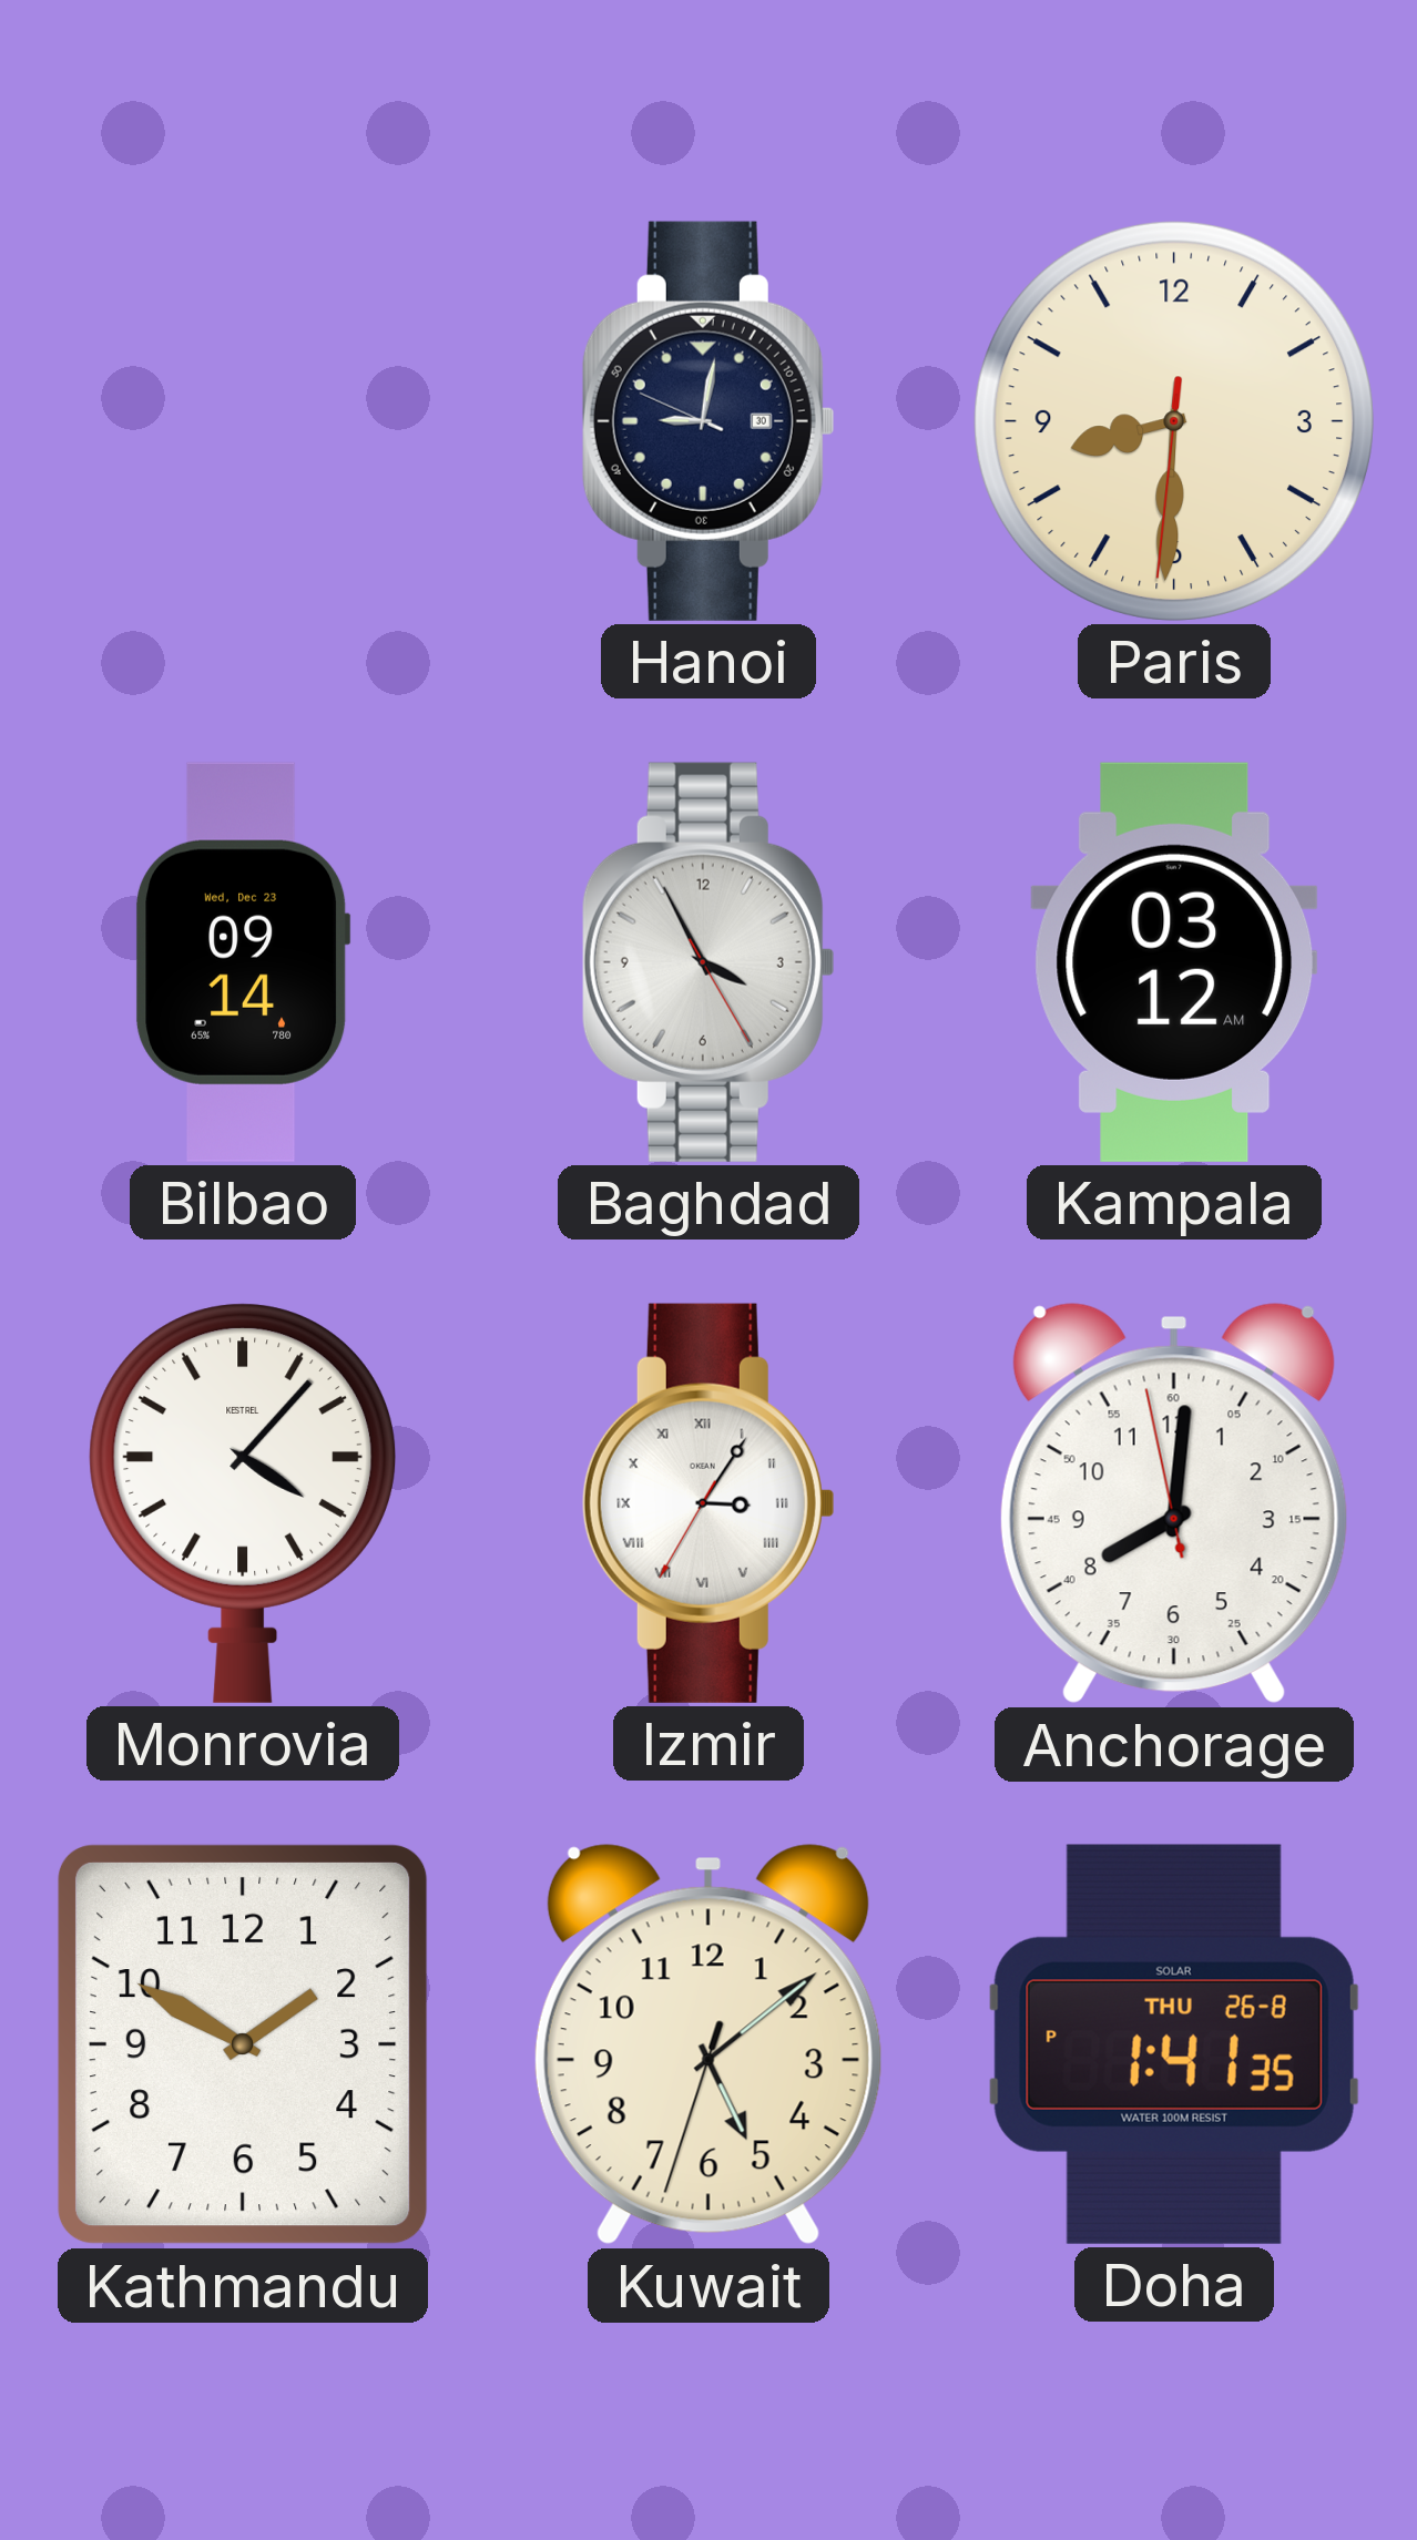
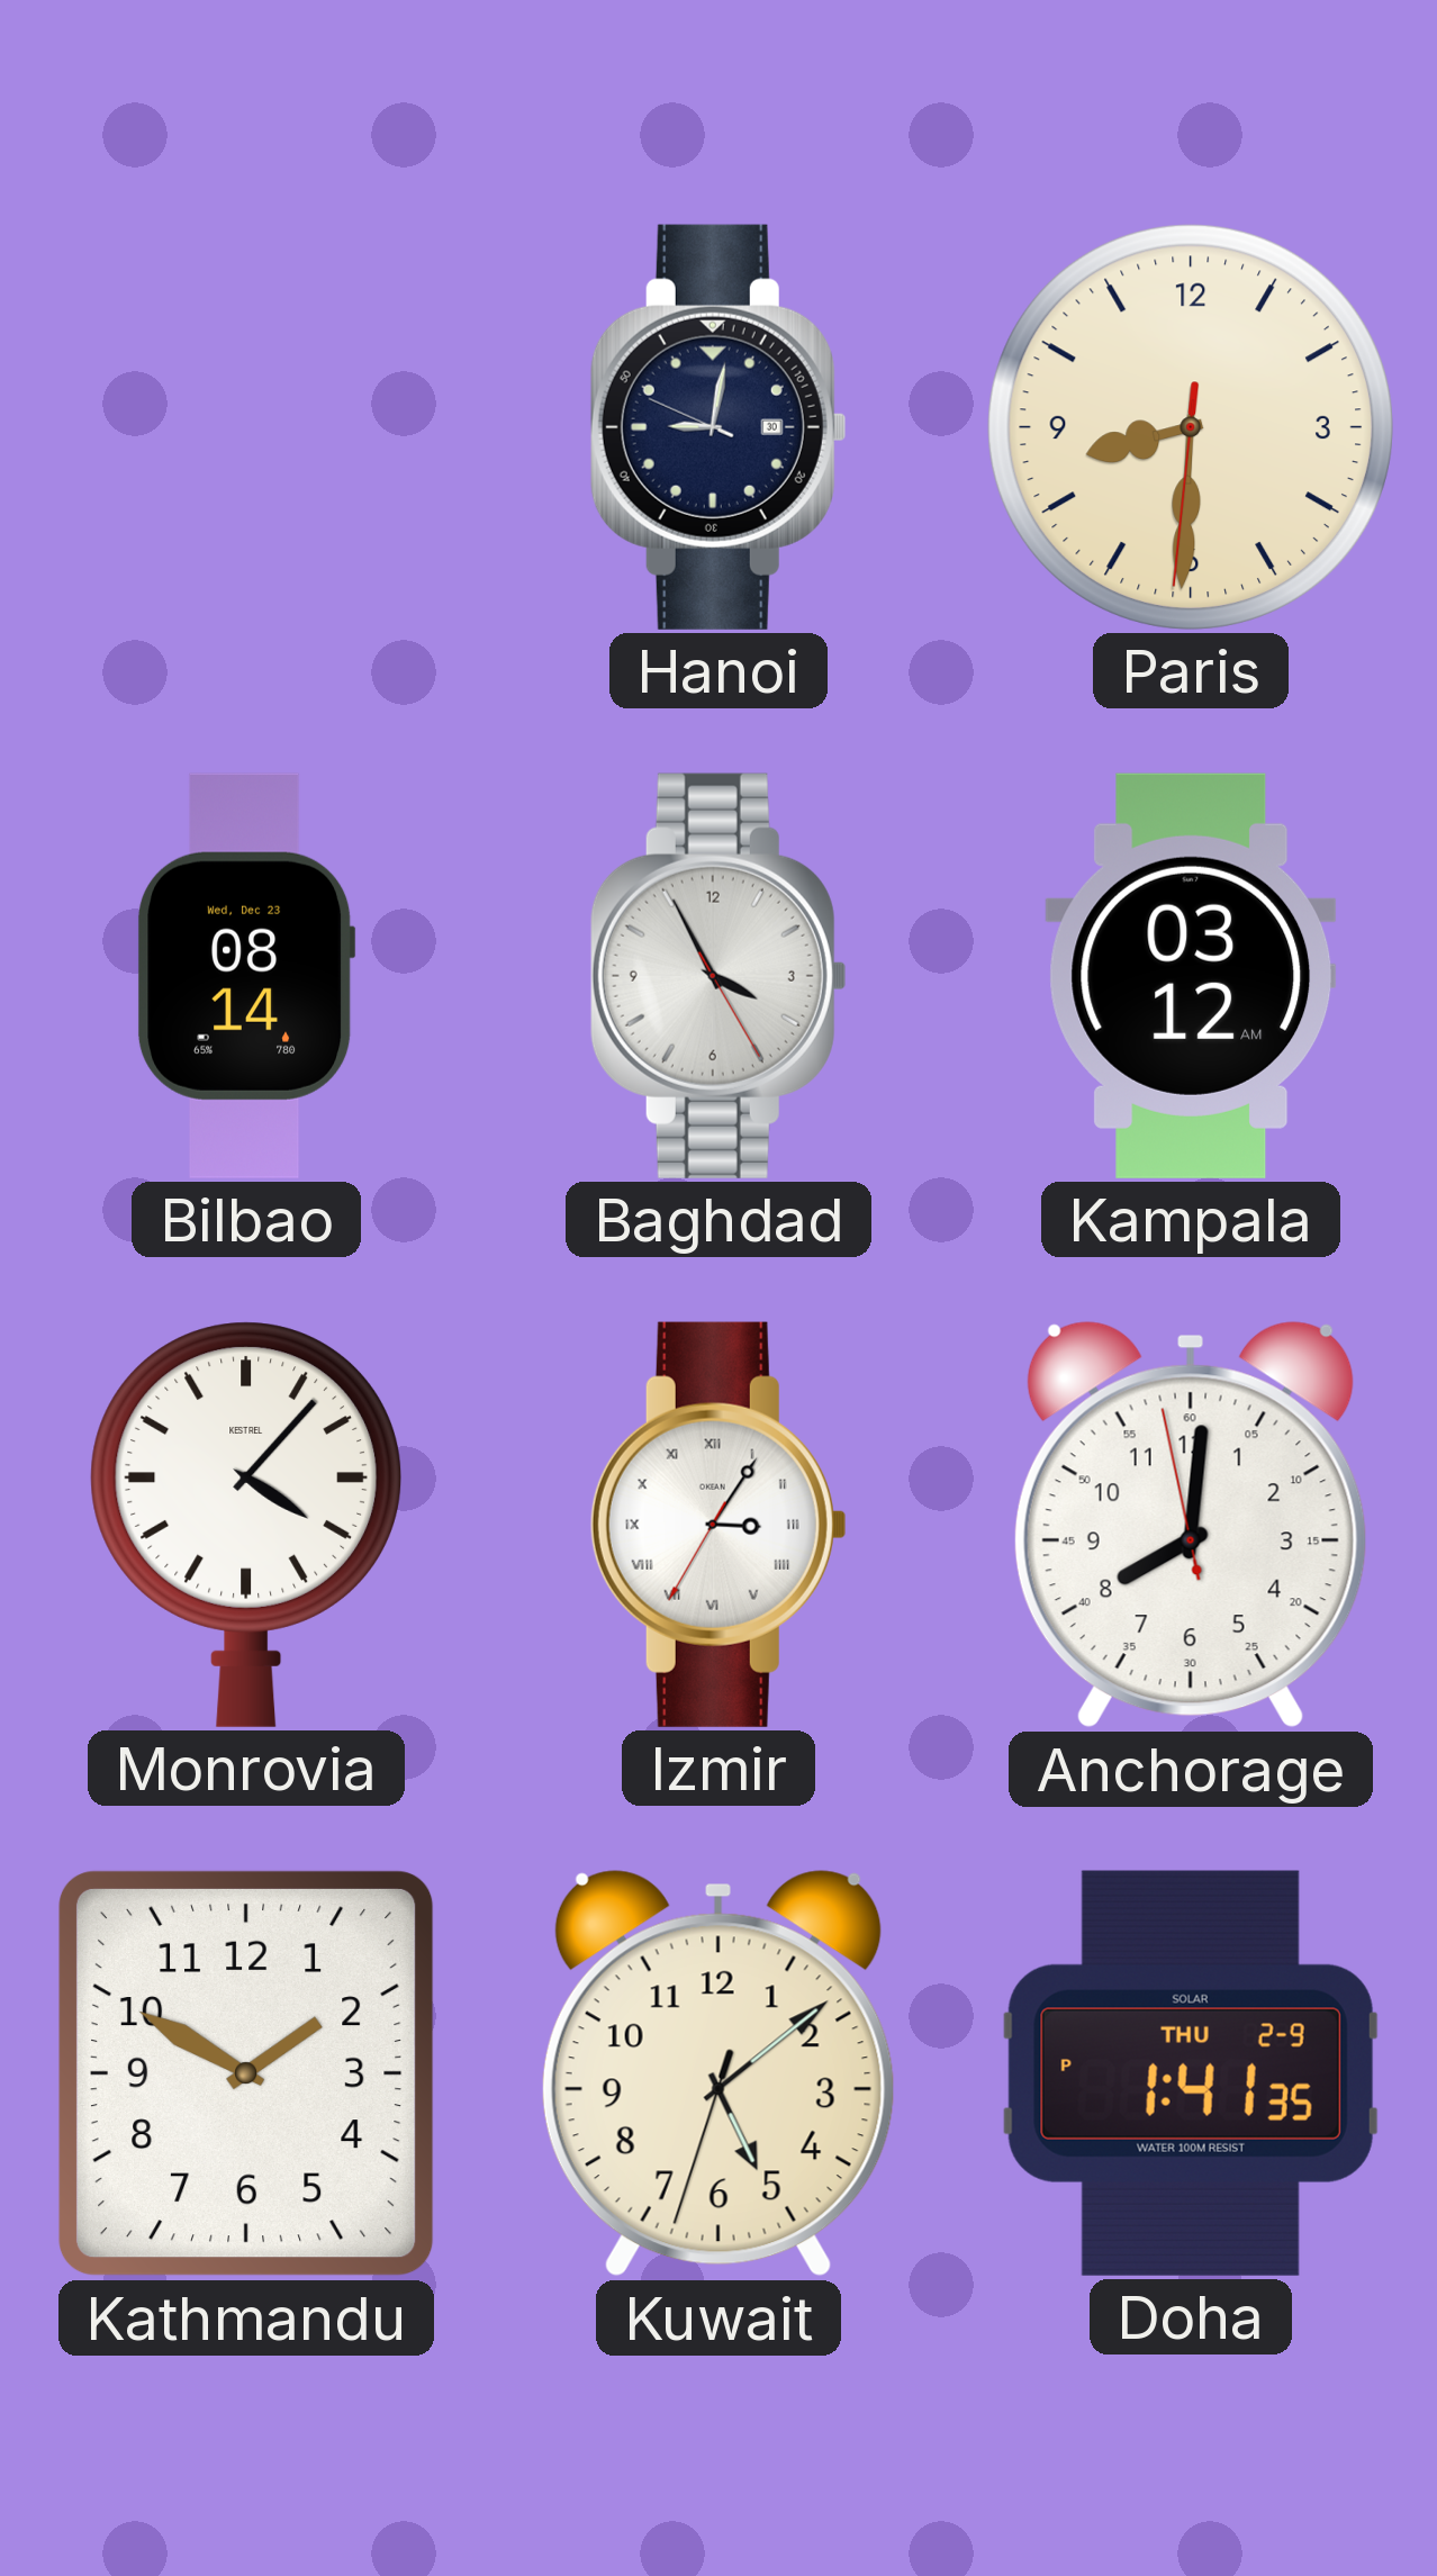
Bilbao: 09:14 -> 08:14
Doha date: THU 26-8 -> THU 2-9
